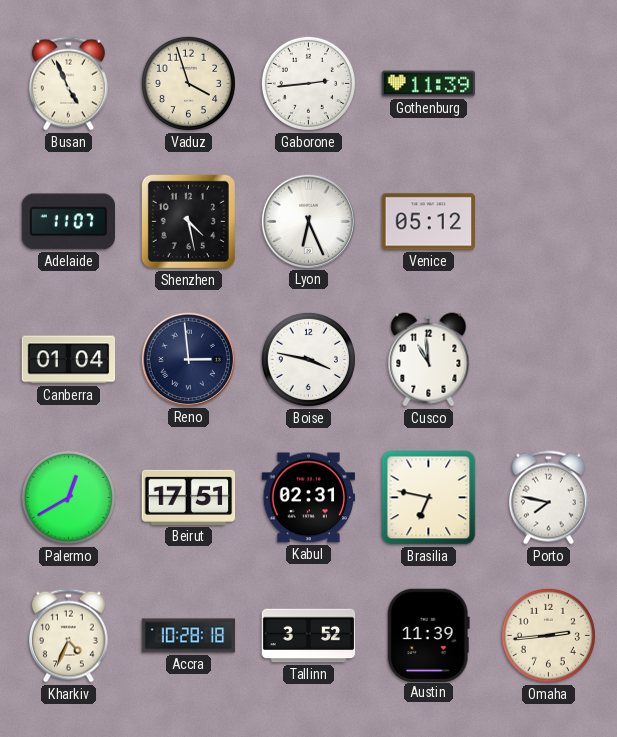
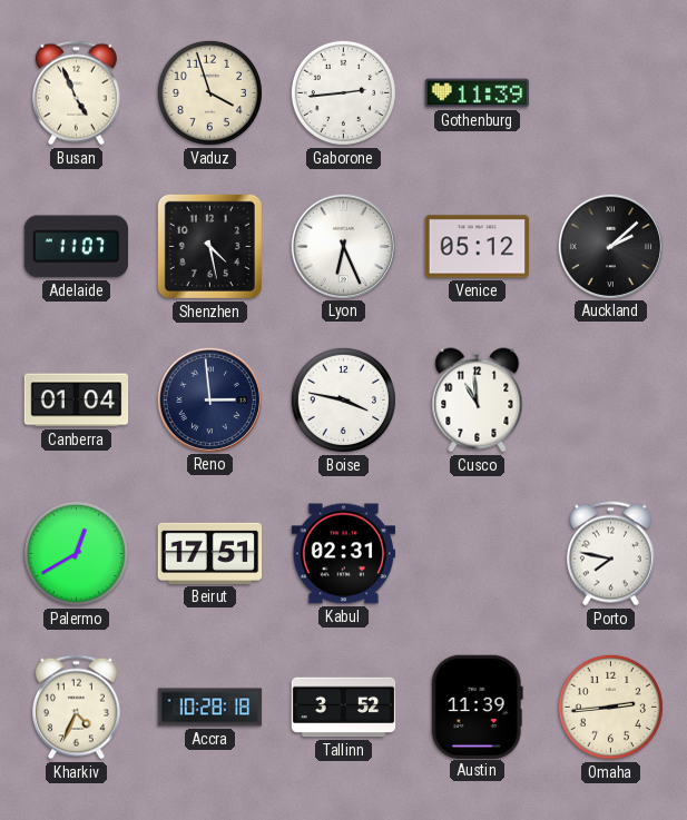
Auckland: none -> 2:08
Brasilia: 6:47 -> none
